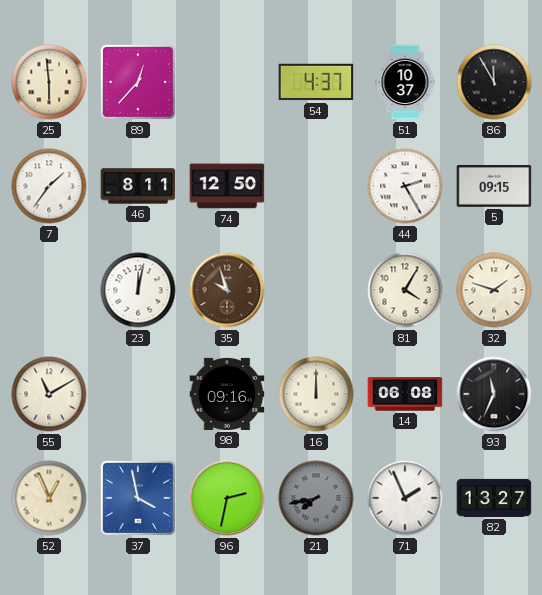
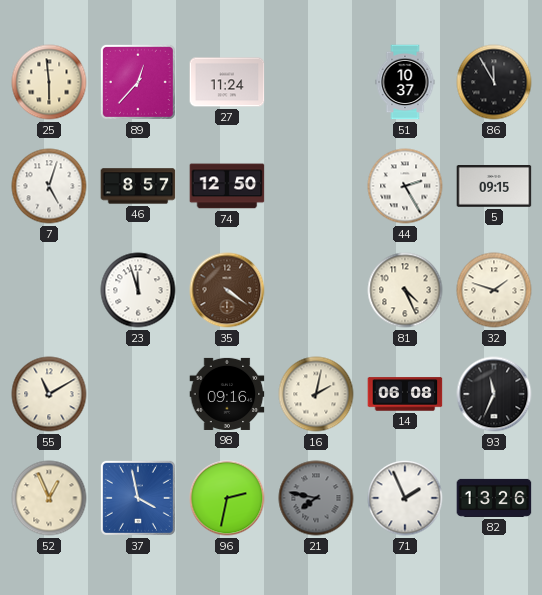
27: none -> 11:24
54: 4:37 -> none
7: 1:36 -> 5:03
46: 8:11 -> 8:57
23: 12:02 -> 11:57
35: 9:57 -> 4:21
81: 4:05 -> 4:26
16: 12:00 -> 2:02
21: 7:43 -> 7:47
82: 13:27 -> 13:26
